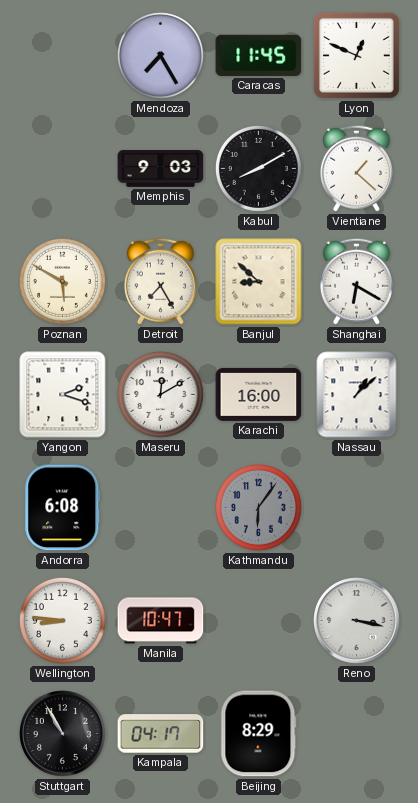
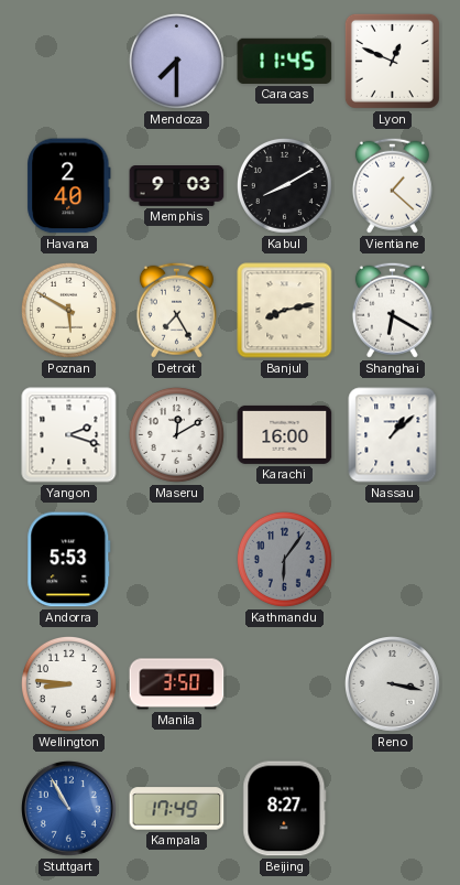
Mendoza: 7:25 -> 7:30
Havana: none -> 2:40
Banjul: 8:52 -> 8:13
Andorra: 6:08 -> 5:53
Manila: 10:47 -> 3:50
Stuttgart dial: black -> blue
Kampala: 04:17 -> 17:49
Beijing: 8:29 -> 8:27
